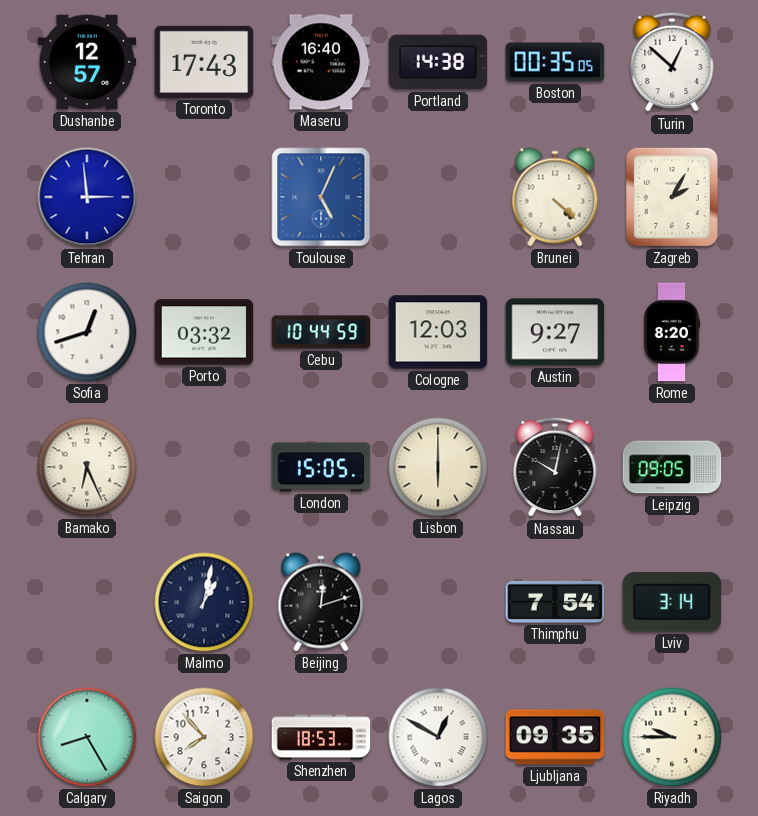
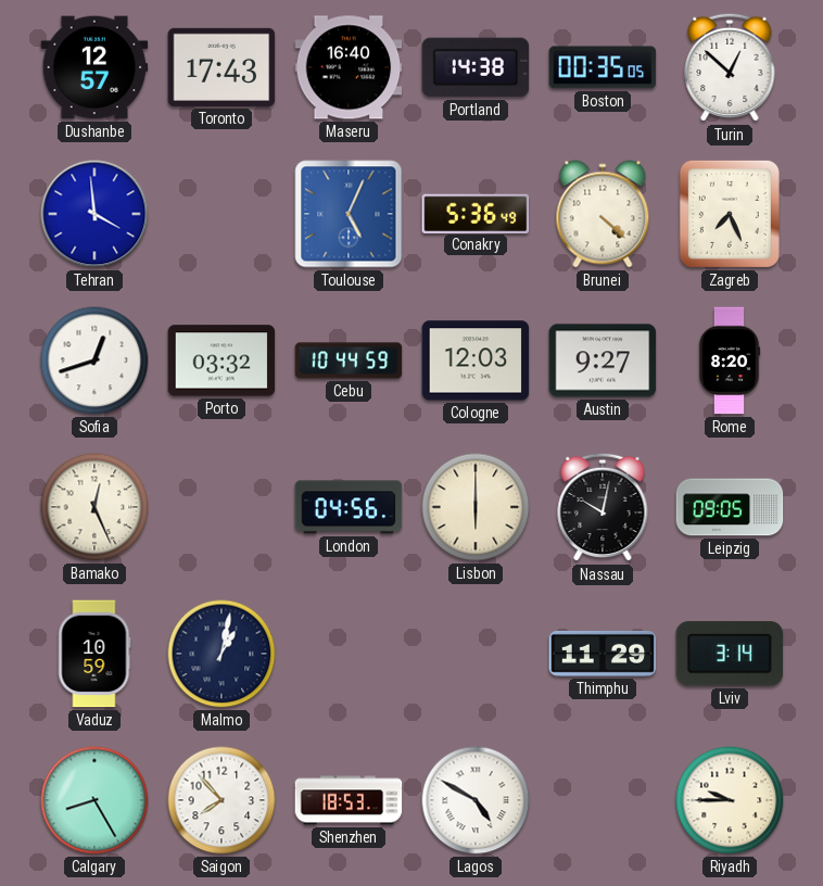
Tehran: 2:59 -> 3:59
Conakry: none -> 5:36
Zagreb: 2:05 -> 7:26
Bamako: 6:26 -> 12:26
London: 15:05 -> 04:56
Vaduz: none -> 10:59
Beijing: 12:12 -> none
Thimphu: 7:54 -> 11:29
Lagos: 12:50 -> 4:50
Ljubljana: 09:35 -> none
